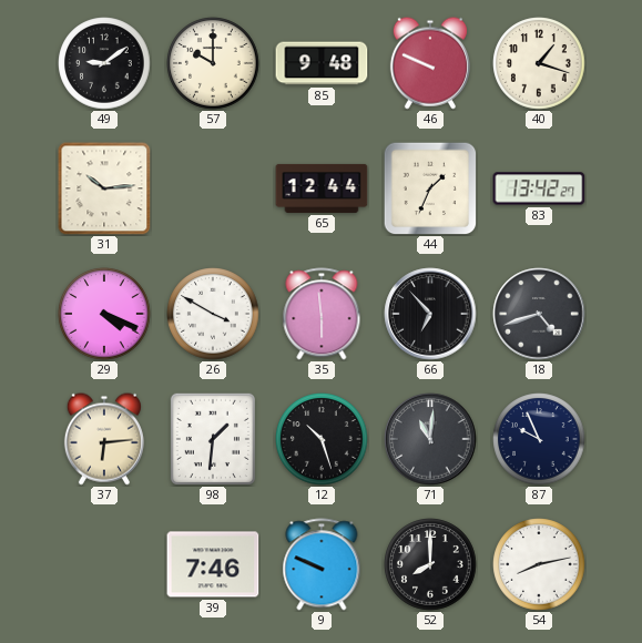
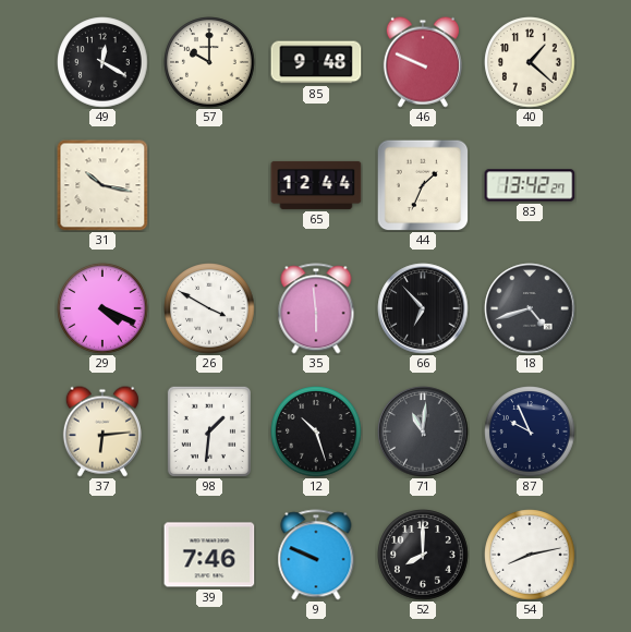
49: 9:09 -> 12:20
40: 1:18 -> 1:22
31: 10:14 -> 10:17
